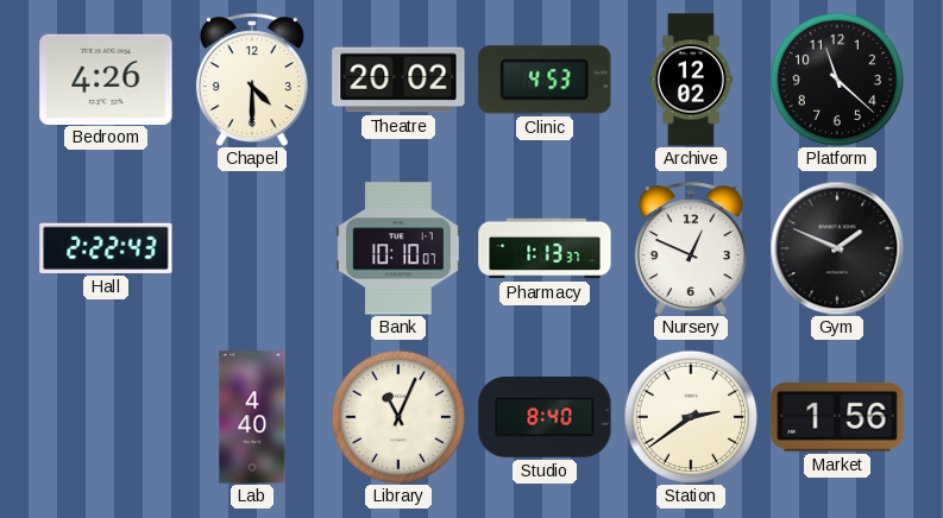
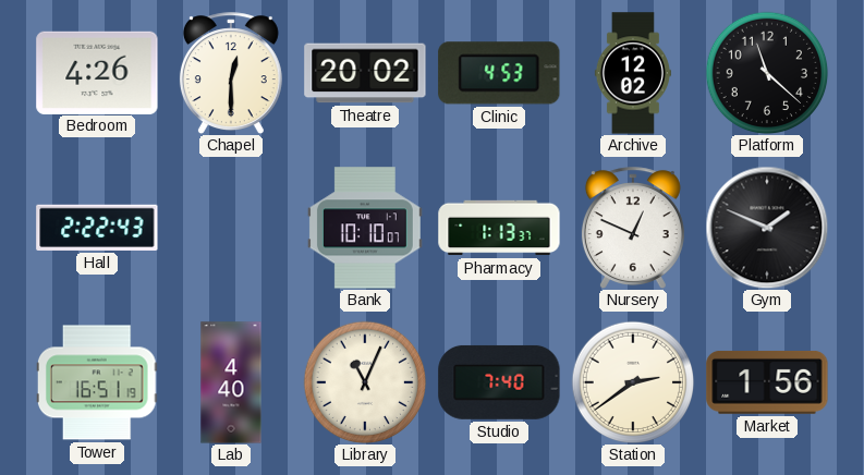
Chapel: 4:30 -> 12:30
Tower: none -> 16:51
Studio: 8:40 -> 7:40
